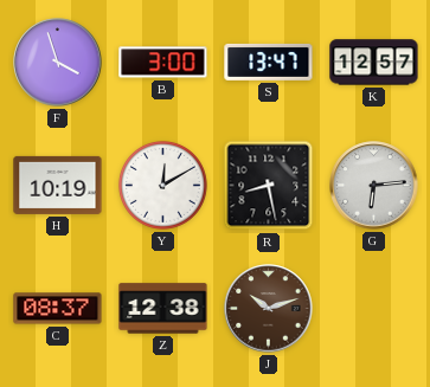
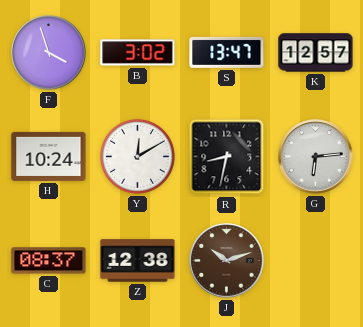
B: 3:00 -> 3:02
H: 10:19 -> 10:24
R: 8:28 -> 8:32
